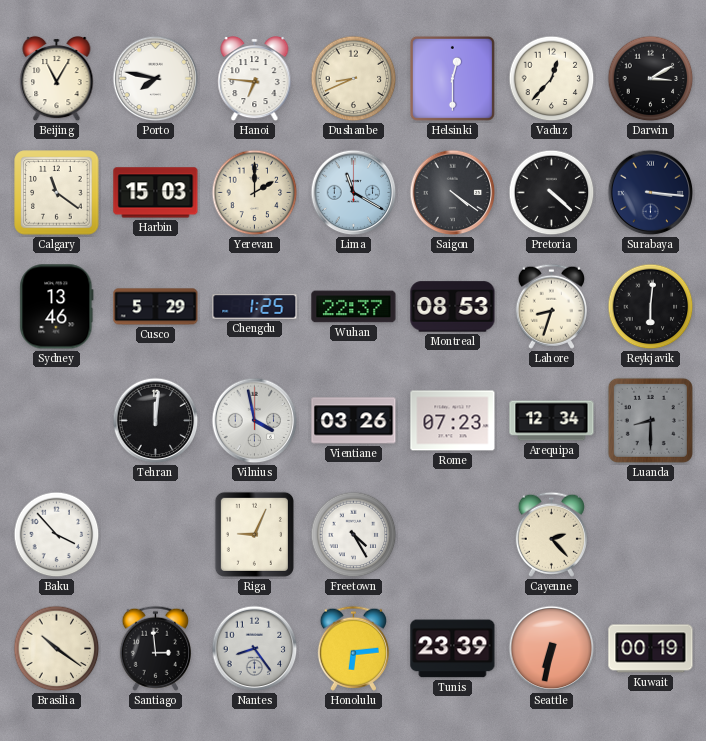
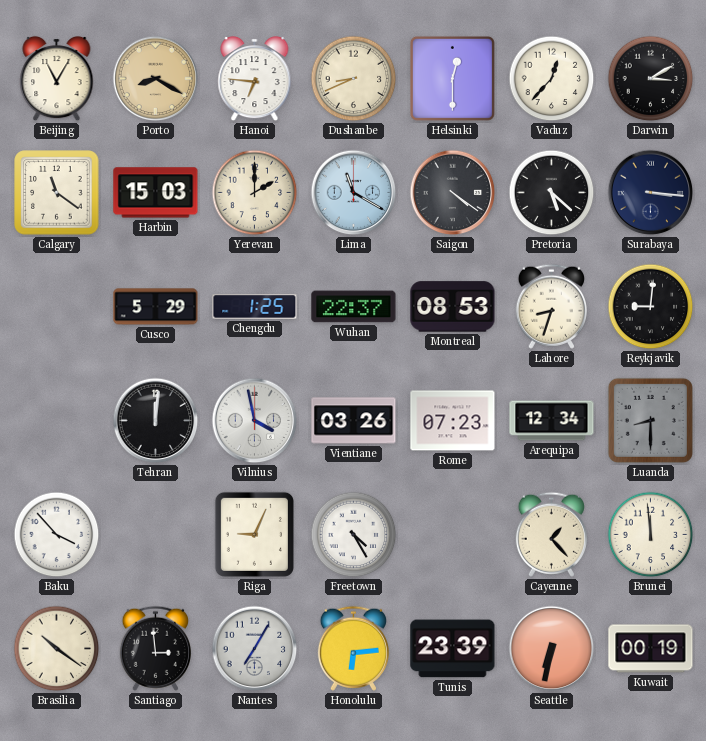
Porto: 7:47 -> 8:20
Porto dial: white -> champagne
Pretoria: 4:22 -> 5:22
Sydney: 13:46 -> none
Reykjavik: 6:01 -> 9:01
Cayenne: 2:23 -> 1:23
Brunei: none -> 11:59
Nantes: 8:24 -> 7:05
